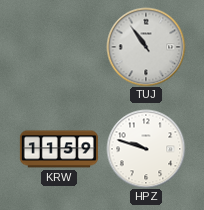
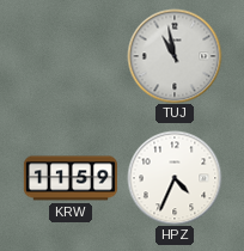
TUJ: 10:54 -> 10:58
HPZ: 9:48 -> 4:34
